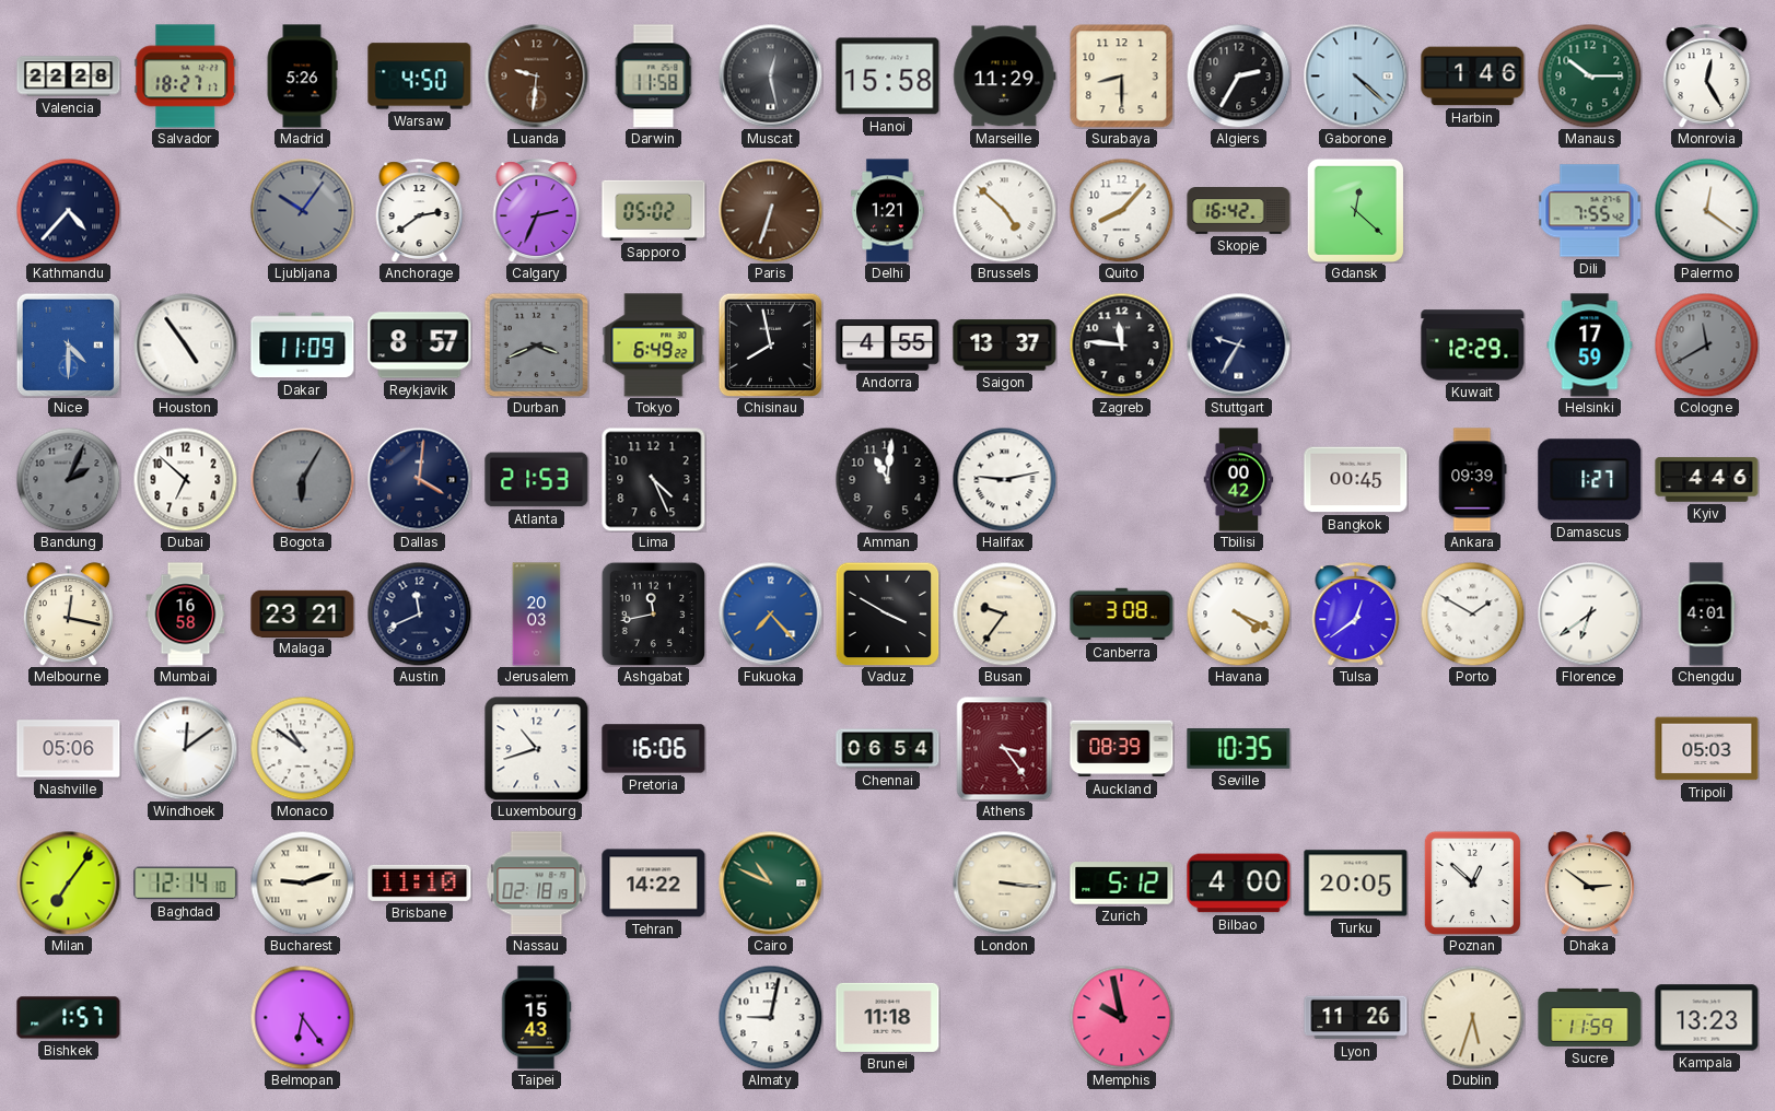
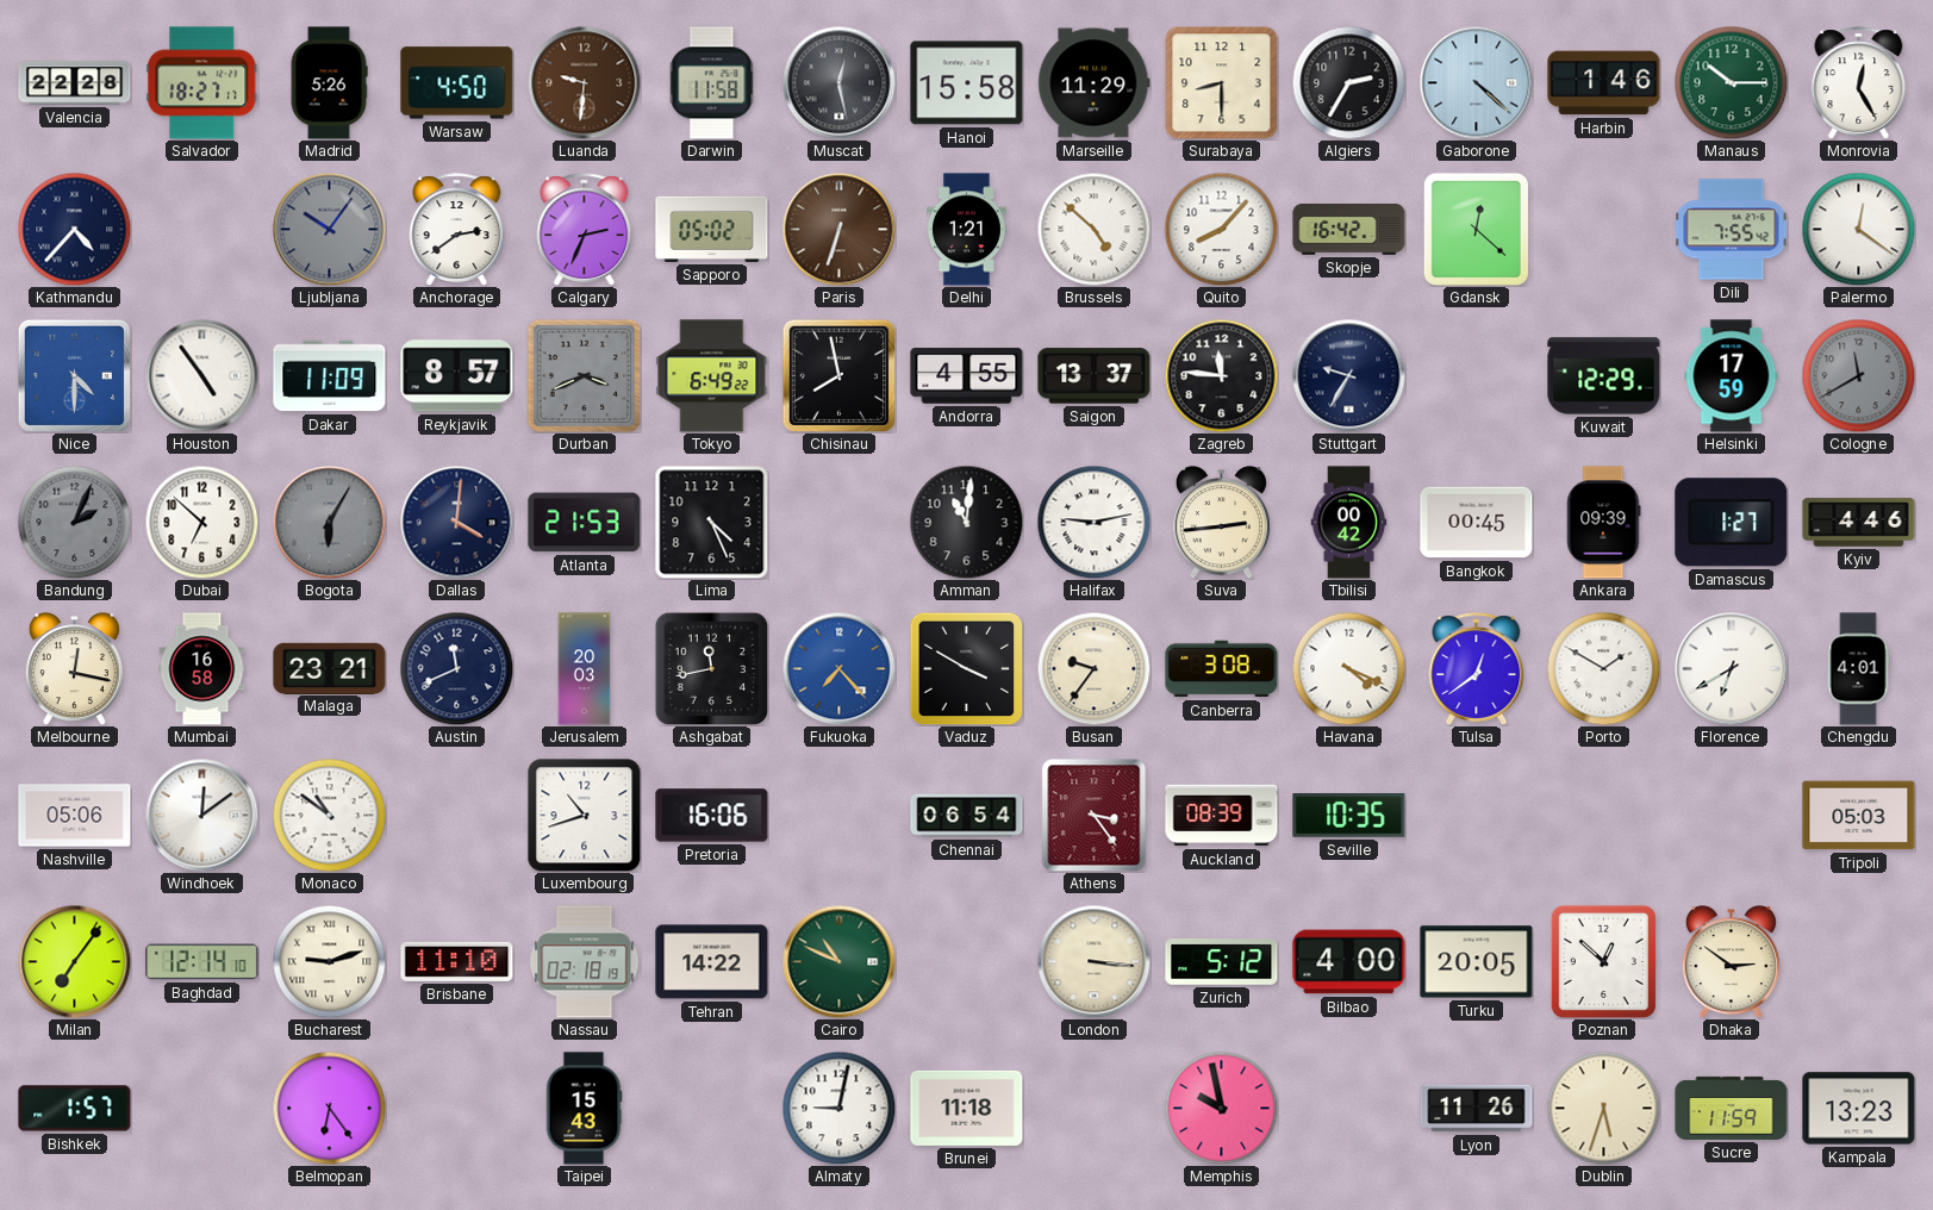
Suva: none -> 2:44
Florence: 6:39 -> 6:40
